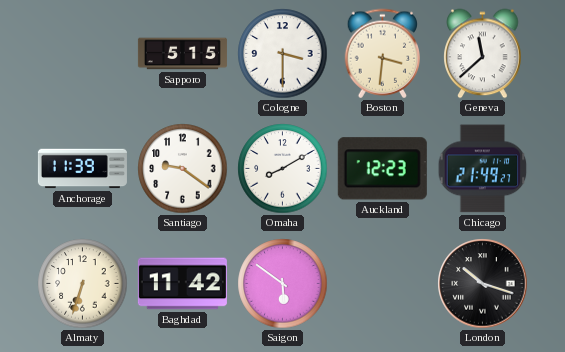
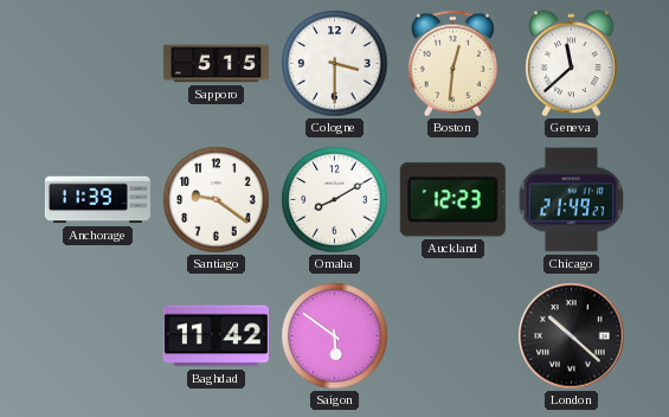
Boston: 3:31 -> 12:31
Almaty: 6:33 -> none
London: 10:18 -> 10:22
